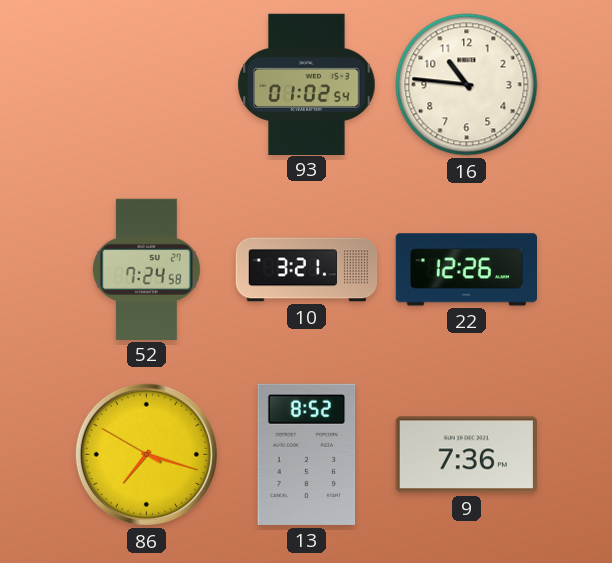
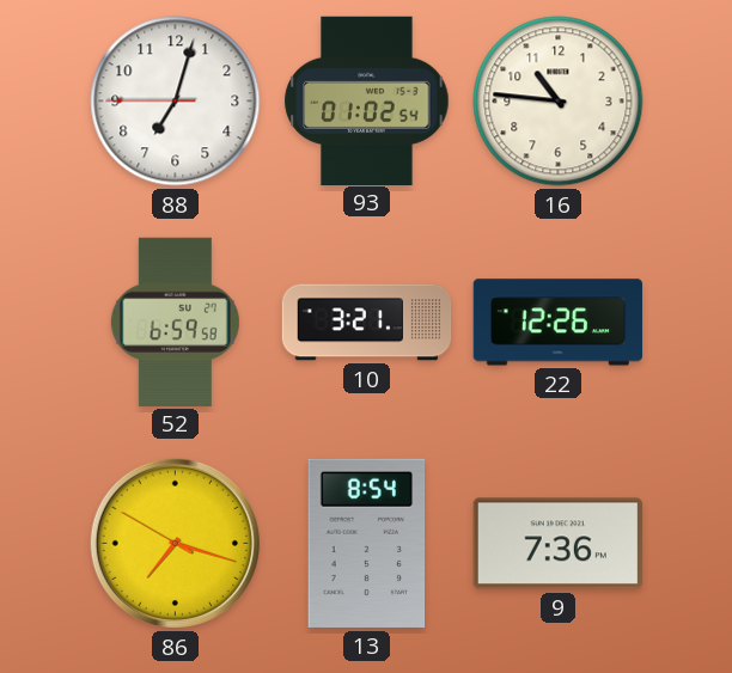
88: none -> 7:02
52: 7:24 -> 6:59
13: 8:52 -> 8:54
